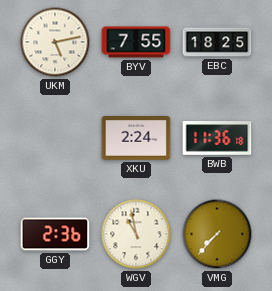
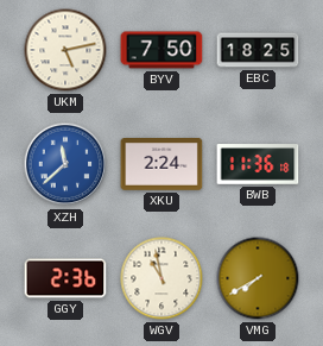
BYV: 7:55 -> 7:50
XZH: none -> 11:38
VMG: 7:37 -> 7:40
